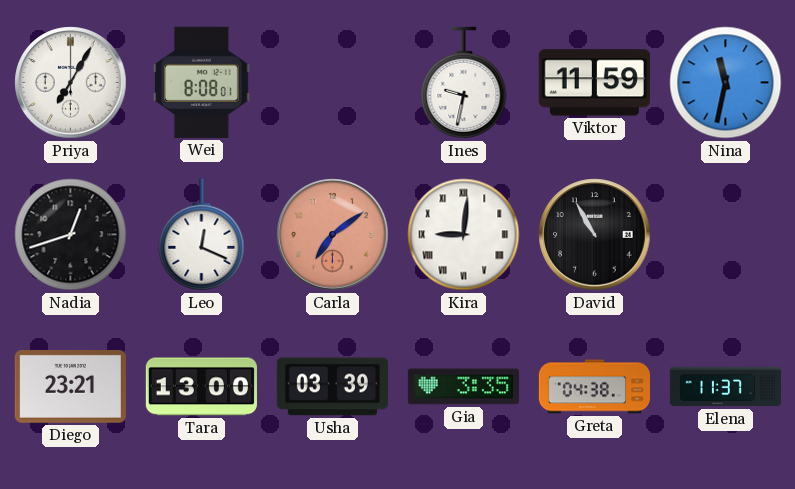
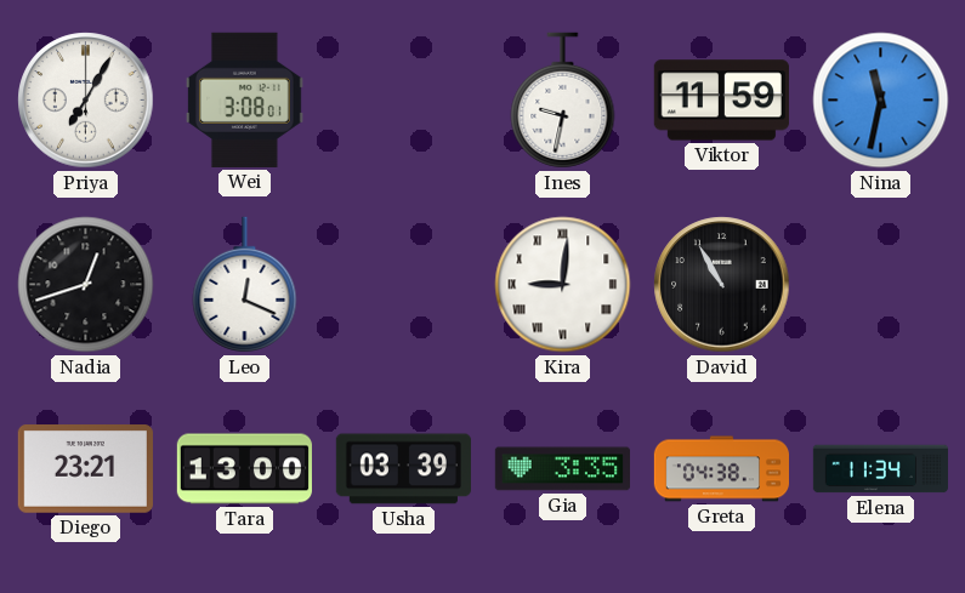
Wei: 8:08 -> 3:08
Carla: 7:09 -> none
Elena: 11:37 -> 11:34
